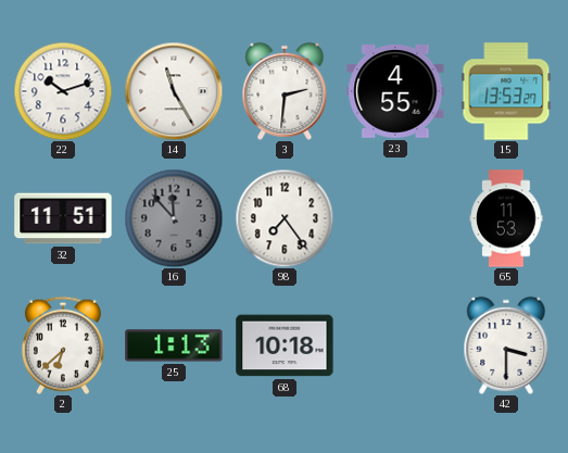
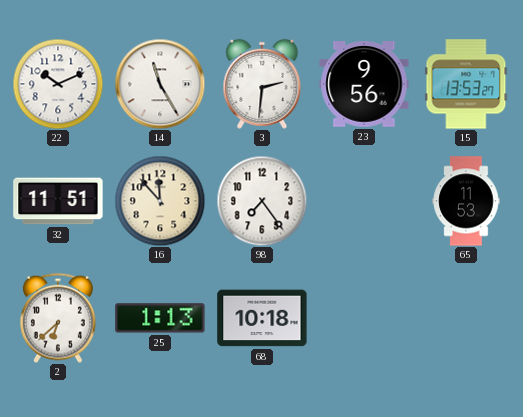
22: 10:12 -> 10:11
23: 4:55 -> 9:56
16 dial: grey -> cream
42: 3:30 -> none
